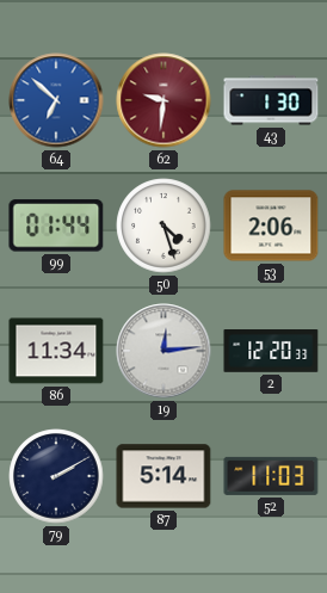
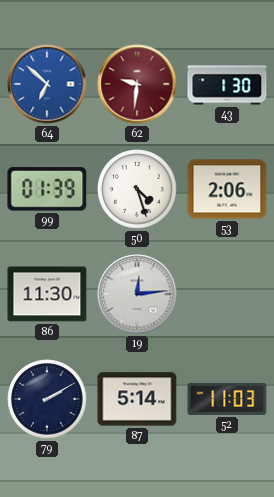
99: 01:44 -> 01:39
86: 11:34 -> 11:30
2: 12:20 -> none
